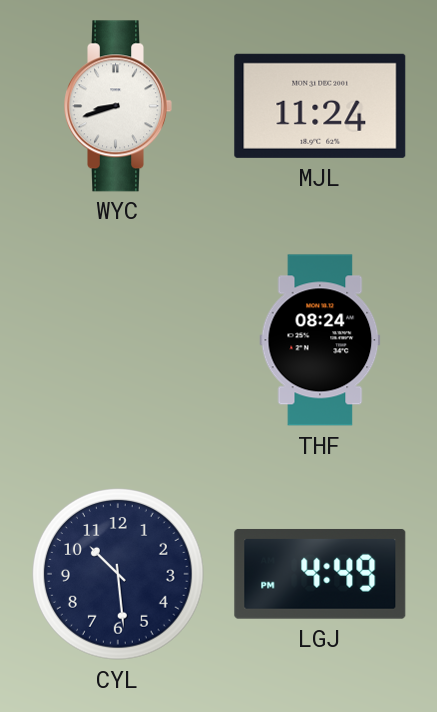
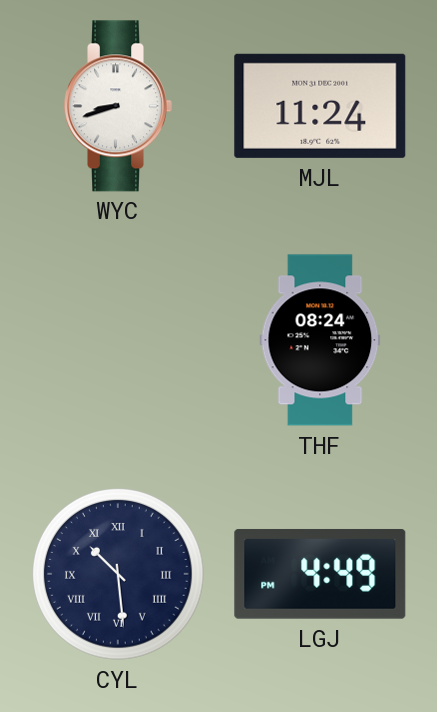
CYL numerals: Arabic -> Roman
